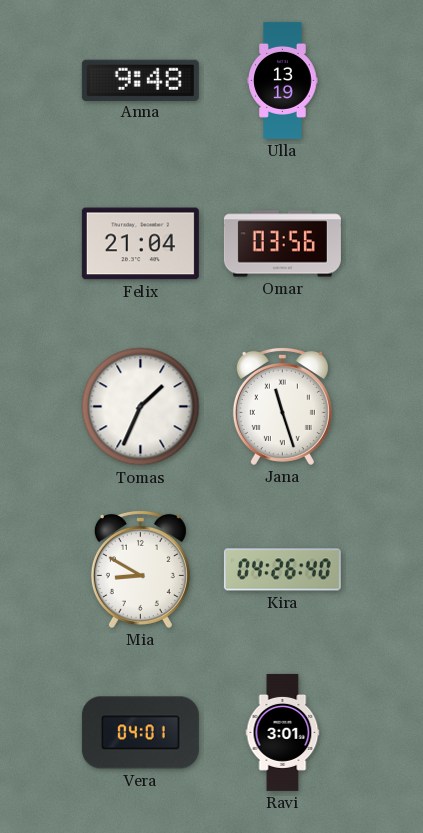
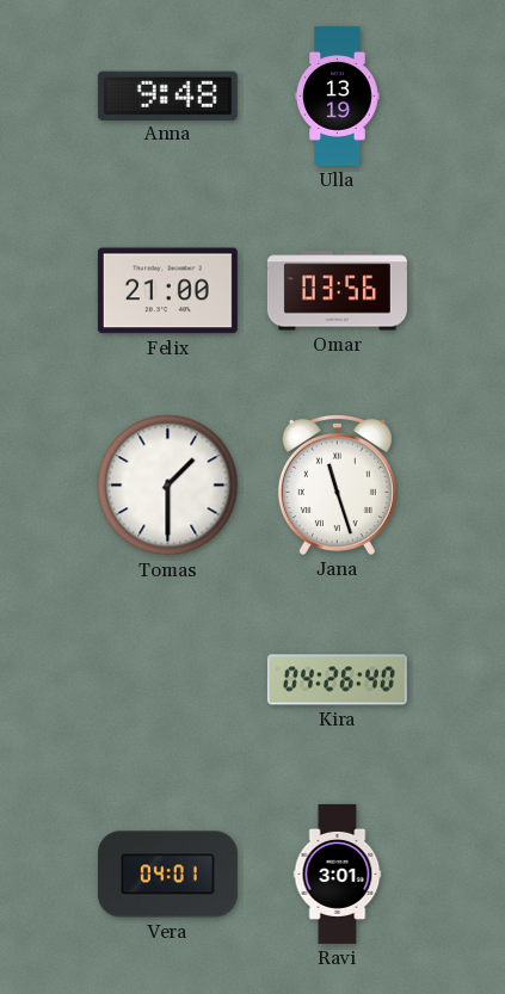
Felix: 21:04 -> 21:00
Tomas: 1:34 -> 1:30
Mia: 8:50 -> none
